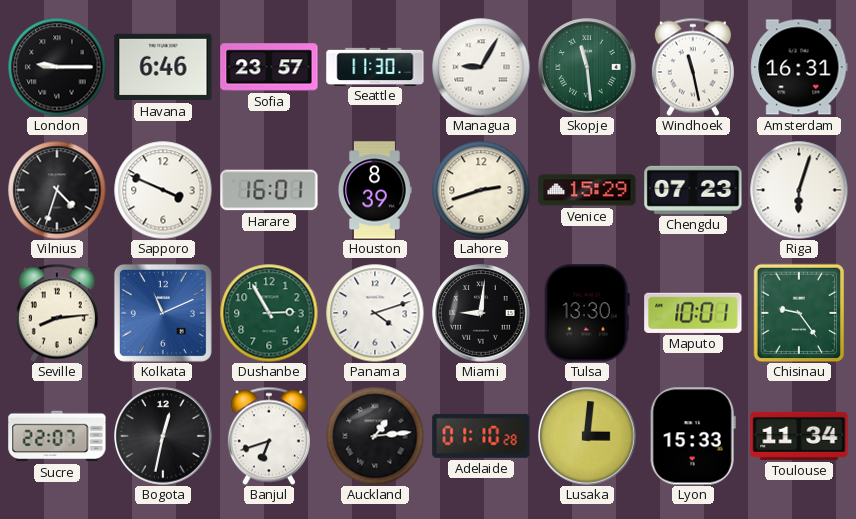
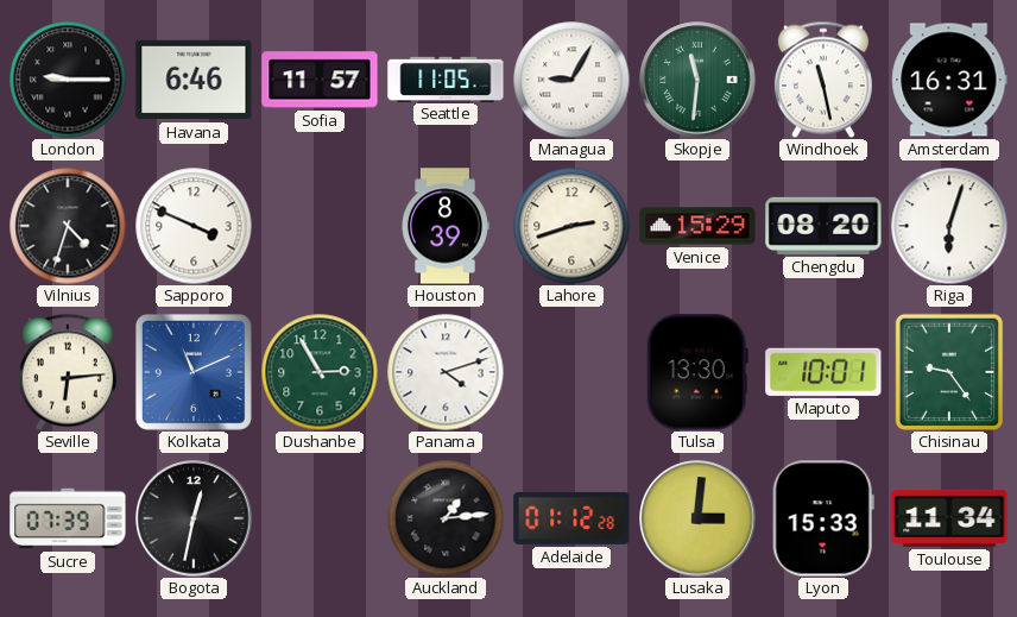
Sofia: 23:57 -> 11:57
Seattle: 11:30 -> 11:05
Skopje: 11:29 -> 11:31
Harare: 16:01 -> none
Chengdu: 07:23 -> 08:20
Seville: 8:14 -> 6:14
Miami: 9:01 -> none
Sucre: 22:07 -> 07:39
Banjul: 6:42 -> none
Adelaide: 01:10 -> 01:12
